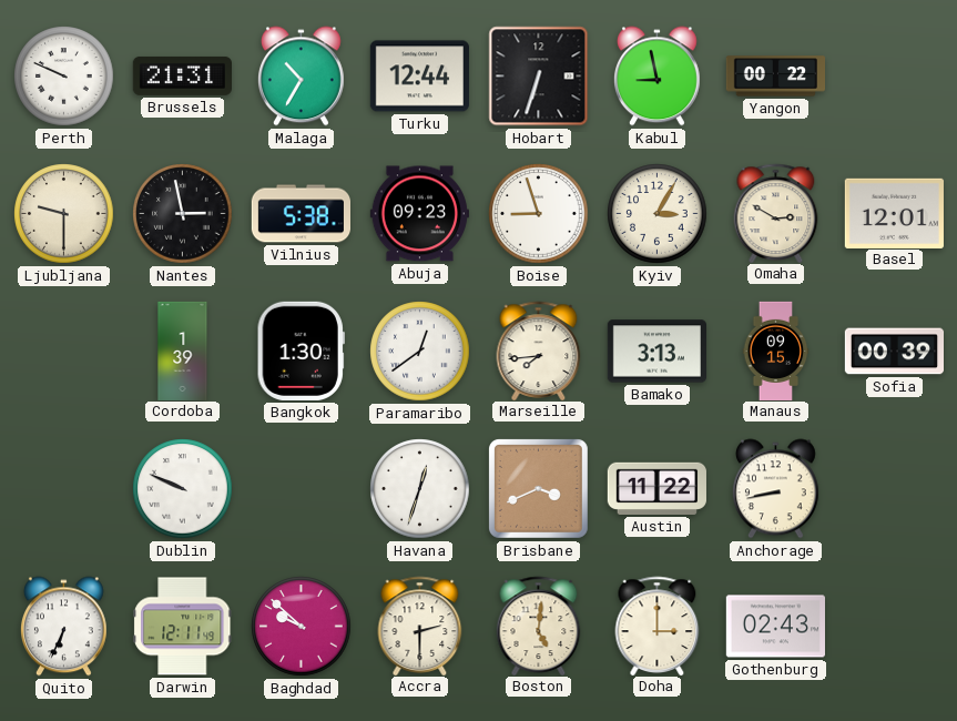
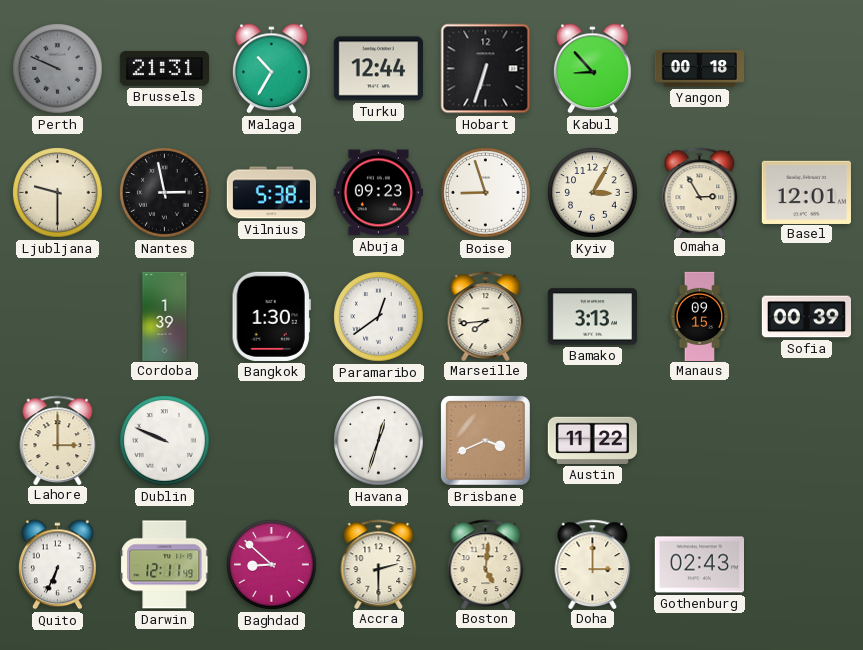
Perth dial: white -> grey
Kabul: 8:58 -> 8:53
Yangon: 00:22 -> 00:18
Omaha: 2:50 -> 2:55
Lahore: none -> 3:00
Anchorage: 8:43 -> none
Baghdad: 9:52 -> 8:52
